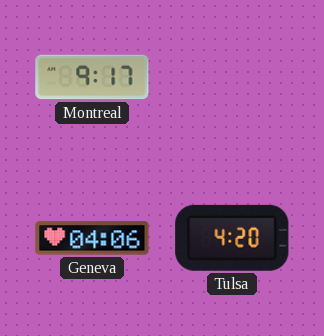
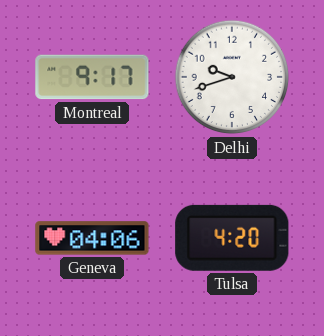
Delhi: none -> 9:42
